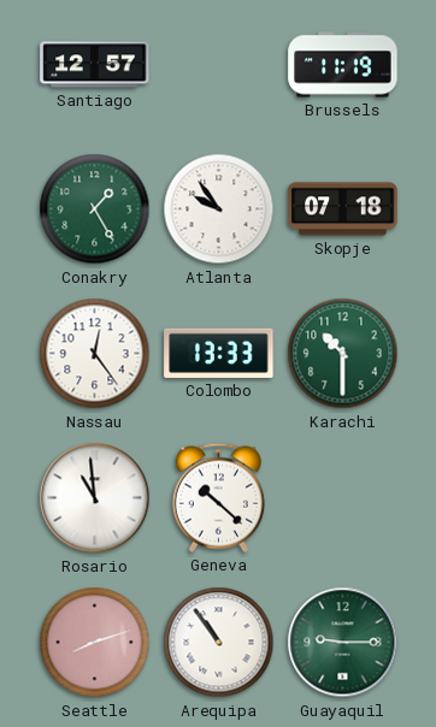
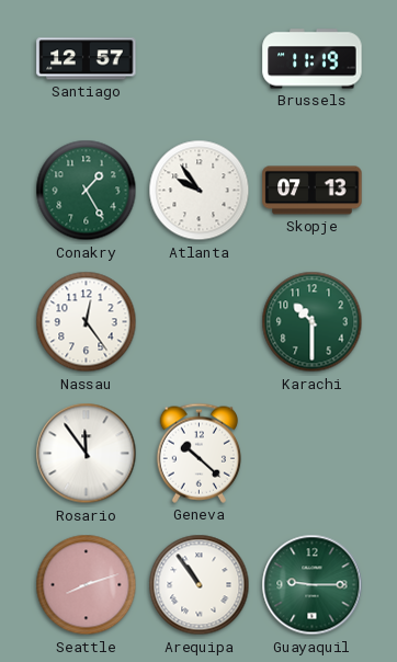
Skopje: 07:18 -> 07:13
Colombo: 13:33 -> none
Rosario: 10:59 -> 11:54
